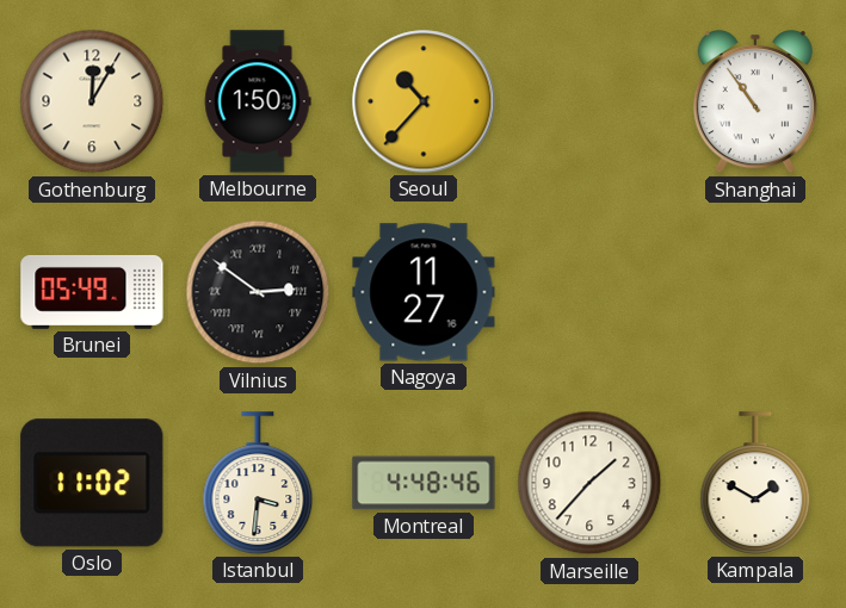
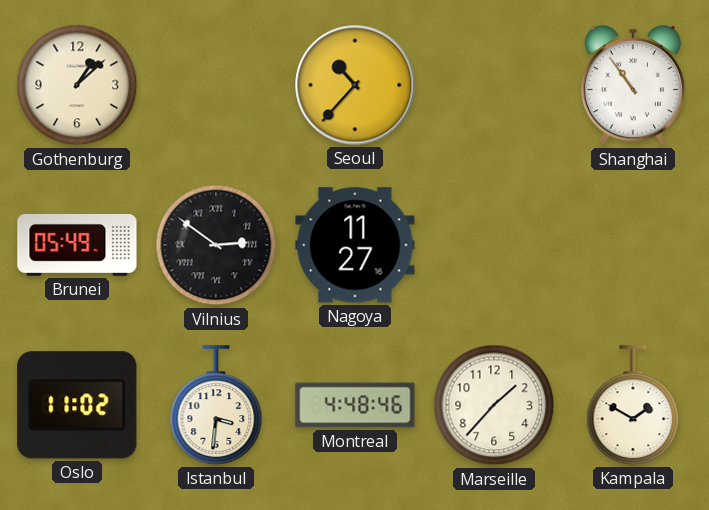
Gothenburg: 12:05 -> 1:08
Melbourne: 1:50 -> none
